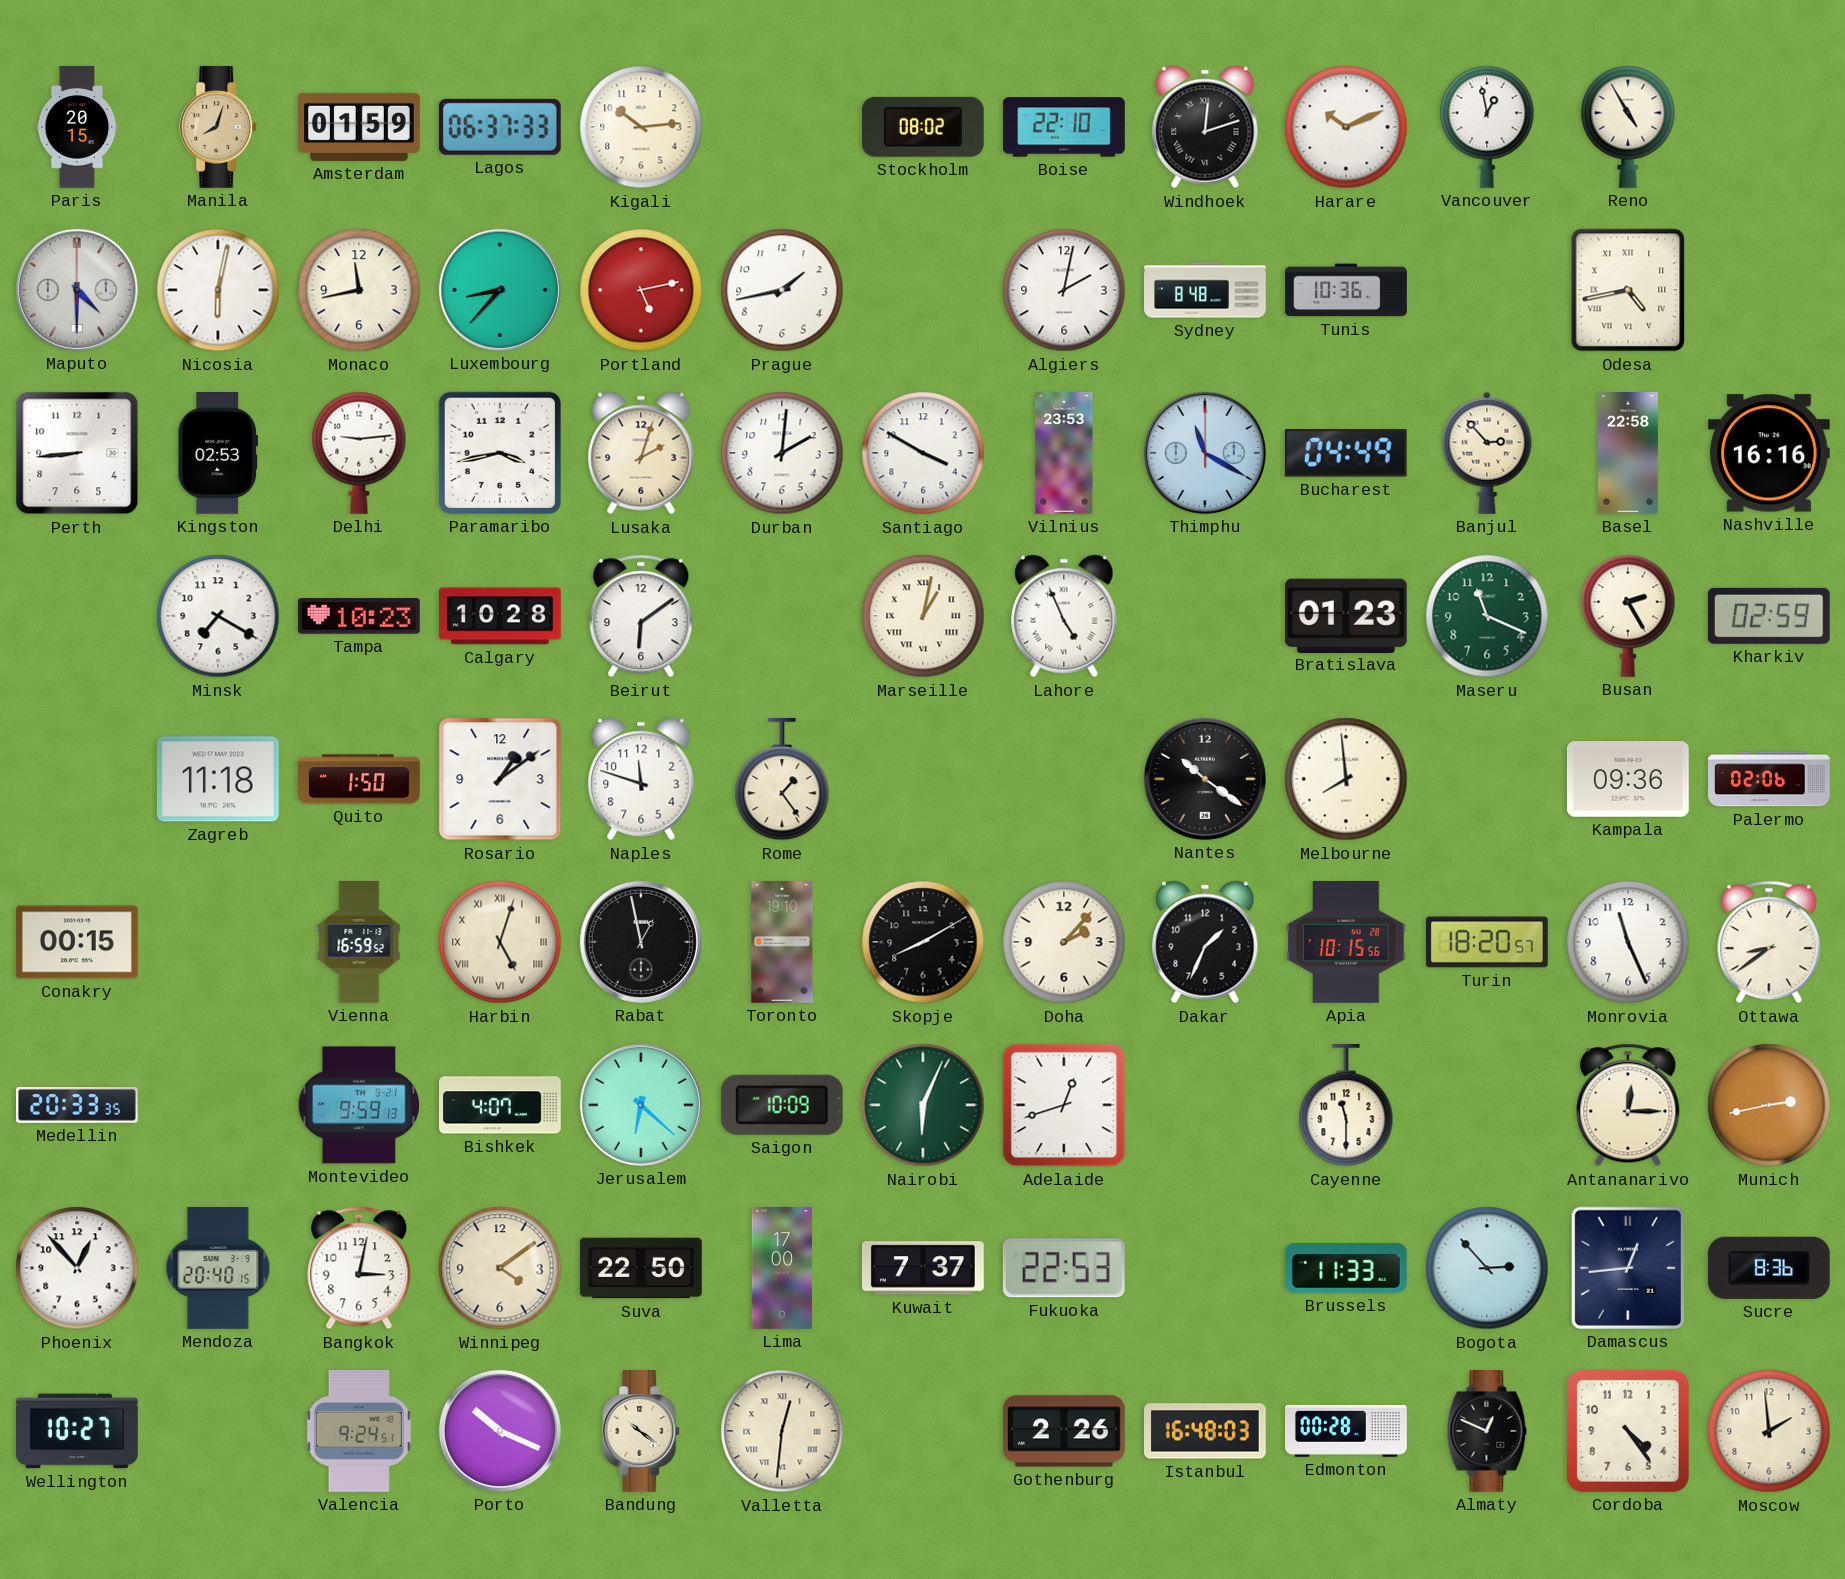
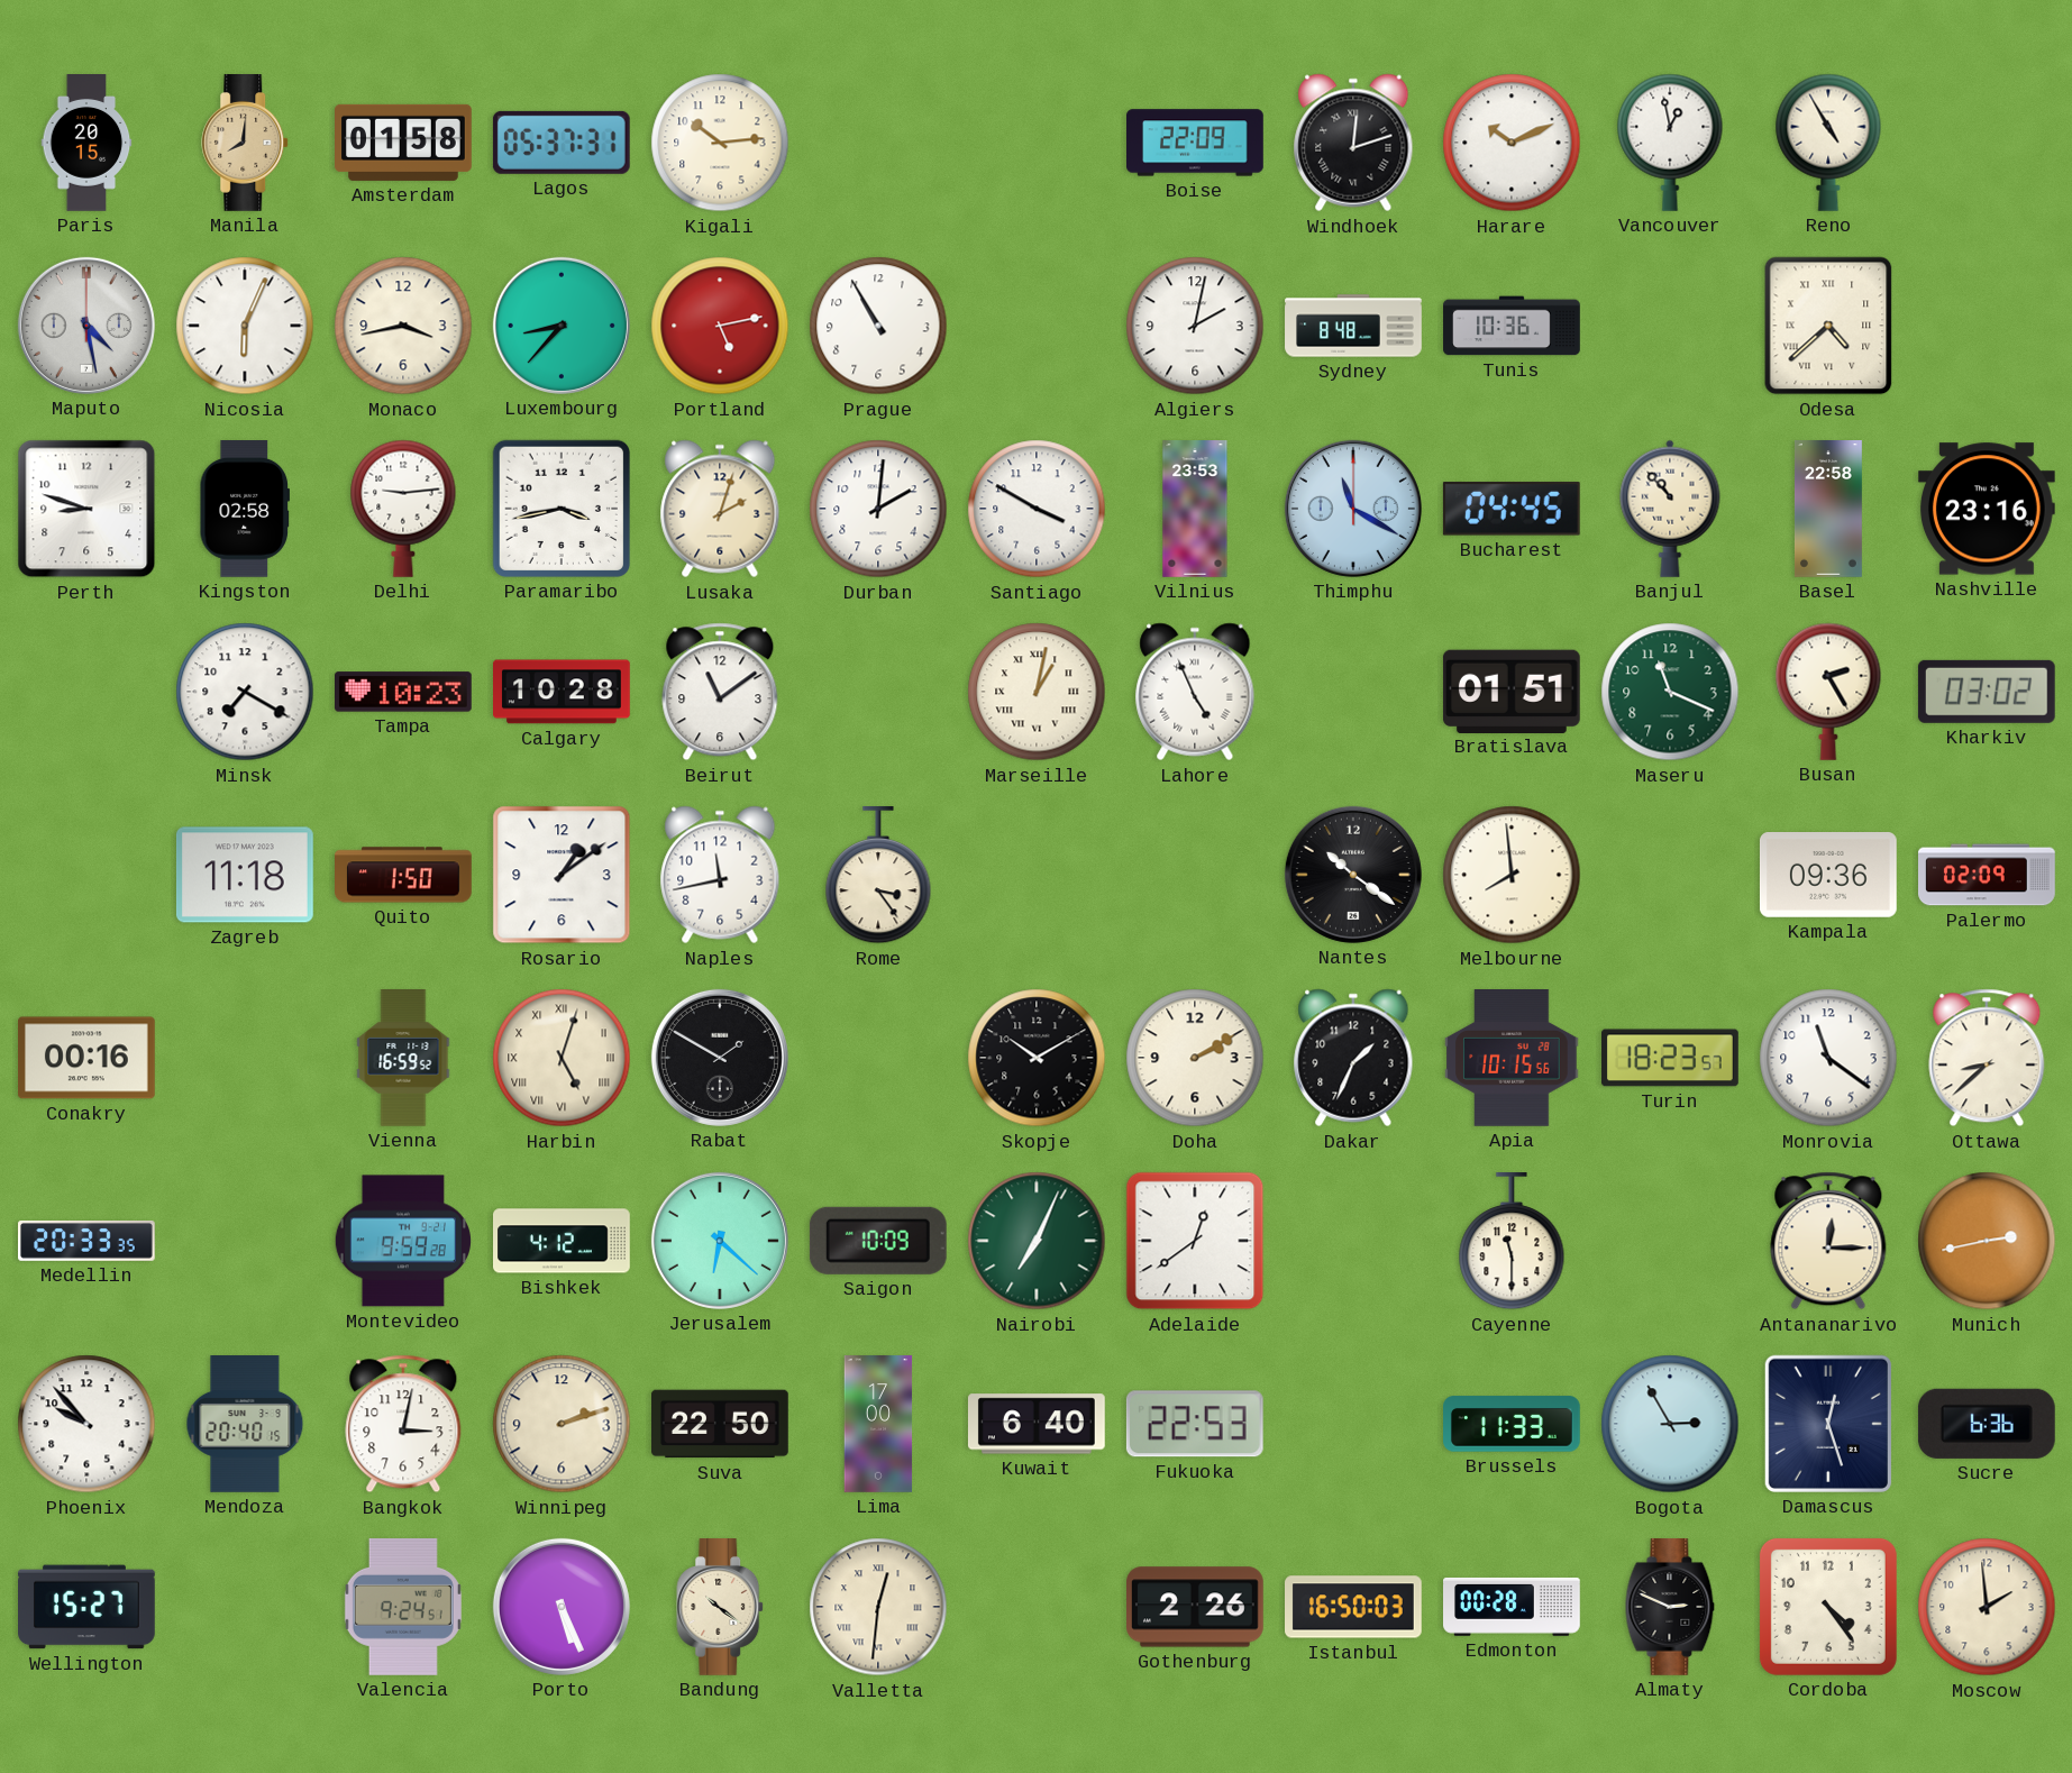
Manila: 8:03 -> 8:01
Amsterdam: 01:59 -> 01:58
Lagos: 06:37 -> 05:37
Stockholm: 08:02 -> none
Boise: 22:10 -> 22:09
Maputo: 4:30 -> 4:28
Nicosia: 6:02 -> 6:04
Monaco: 11:43 -> 3:43
Prague: 1:43 -> 10:55
Odesa: 4:43 -> 4:38
Perth: 8:44 -> 8:48
Kingston: 02:53 -> 02:58
Bucharest: 04:49 -> 04:45
Banjul: 2:53 -> 10:53
Nashville: 16:16 -> 23:16
Beirut: 6:09 -> 11:09
Bratislava: 01:23 -> 01:51
Kharkiv: 02:59 -> 03:02
Naples: 11:48 -> 11:43
Rome: 1:24 -> 3:24
Palermo: 02:06 -> 02:09
Conakry: 00:15 -> 00:16
Rabat: 12:58 -> 1:50
Toronto: 19:10 -> none
Skopje: 8:10 -> 10:10
Doha: 2:07 -> 2:10
Turin: 18:20 -> 18:23
Monrovia: 11:26 -> 11:21
Ottawa: 8:39 -> 8:38
Montevideo: 9:59:13 -> 9:59:28
Bishkek: 4:07 -> 4:12
Nairobi: 6:04 -> 7:04
Adelaide: 12:42 -> 12:39
Phoenix: 12:53 -> 9:53
Winnipeg: 4:09 -> 2:12
Kuwait: 7:37 -> 6:40
Bogota: 2:53 -> 2:55
Damascus: 12:44 -> 12:27
Sucre: 8:36 -> 6:36
Wellington: 10:27 -> 15:27
Porto: 10:19 -> 5:26
Istanbul: 16:48 -> 16:50
Almaty: 12:49 -> 2:49
